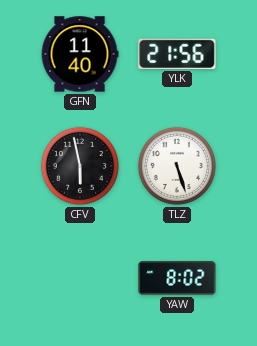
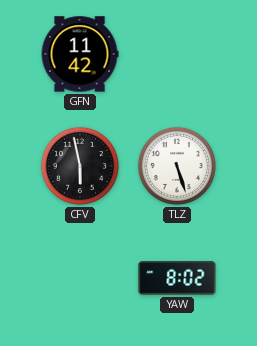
GFN: 11:40 -> 11:42
YLK: 21:56 -> none
